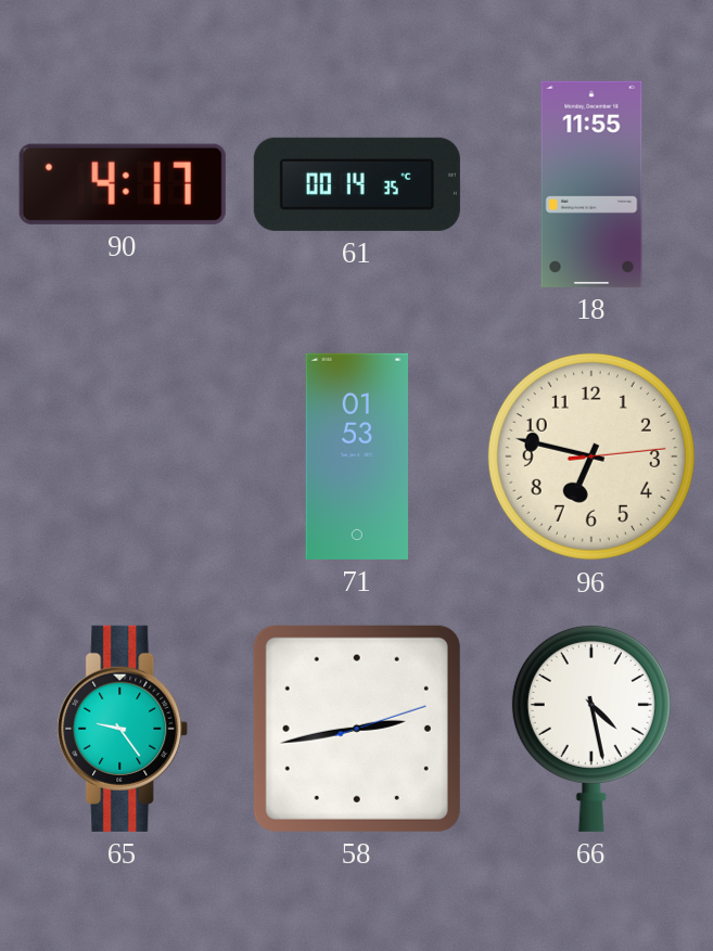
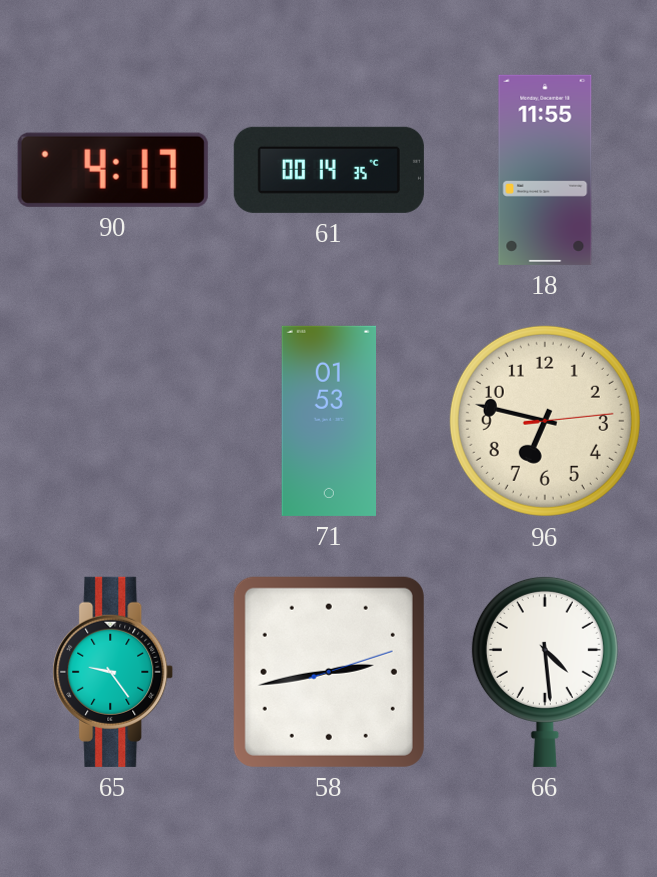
66: 4:28 -> 4:29
